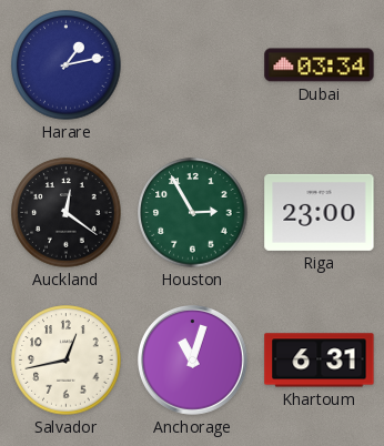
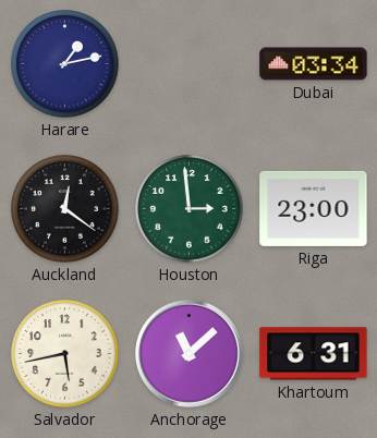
Houston: 2:55 -> 2:59
Salvador: 12:43 -> 5:43
Anchorage: 11:03 -> 11:08
